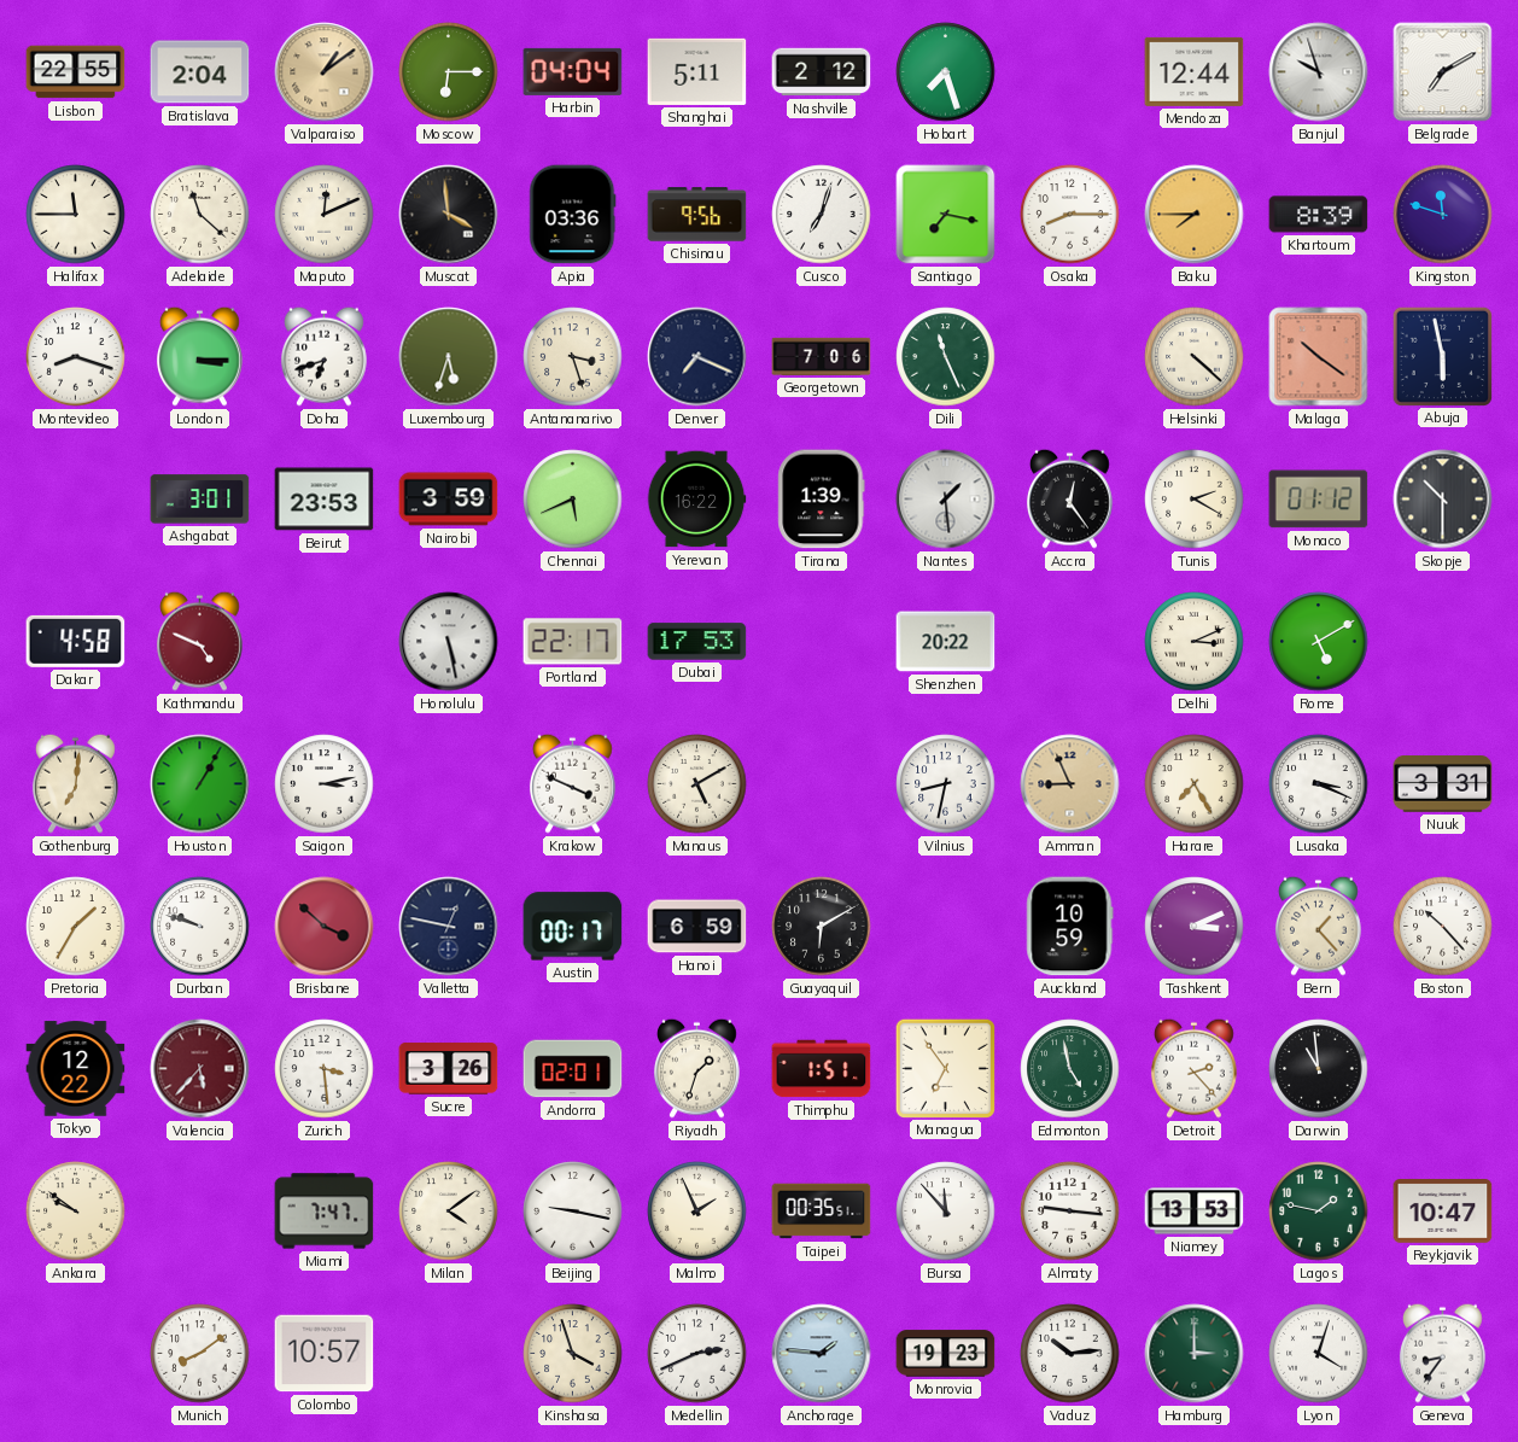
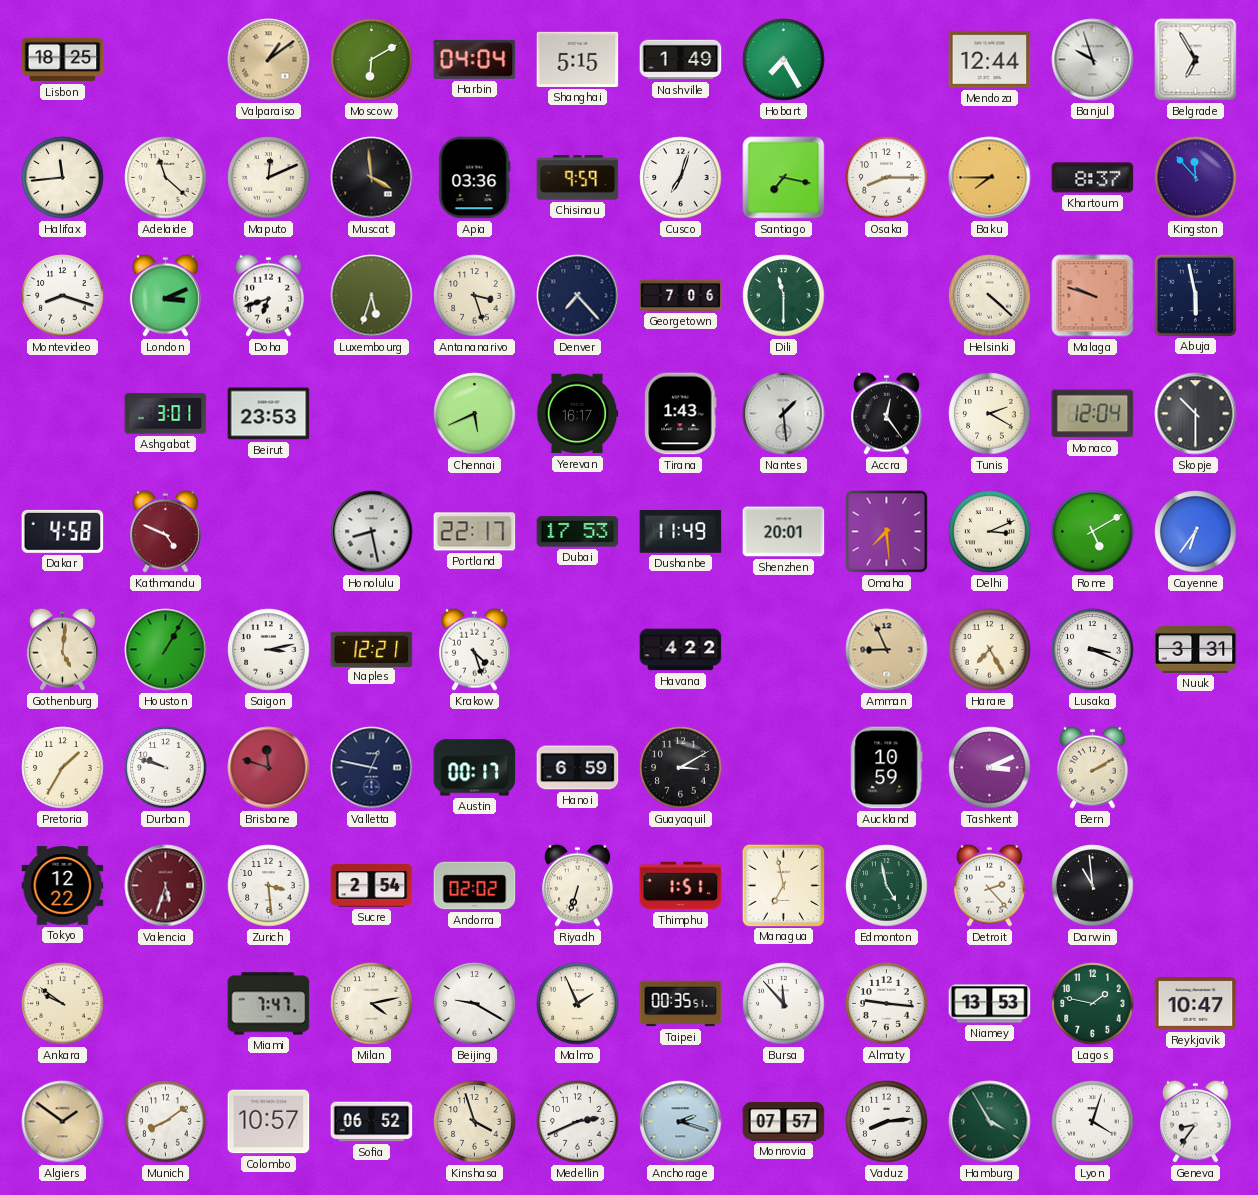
Lisbon: 22:55 -> 18:25
Bratislava: 2:04 -> none
Moscow: 6:15 -> 6:10
Shanghai: 5:11 -> 5:15
Nashville: 2:12 -> 1:49
Hobart: 7:27 -> 7:25
Belgrade: 7:10 -> 6:55
Halifax: 11:45 -> 11:44
Chisinau: 9:56 -> 9:59
Khartoum: 8:39 -> 8:37
Kingston: 11:48 -> 11:53
London: 3:15 -> 3:11
Denver: 7:19 -> 7:23
Dili: 11:26 -> 11:30
Malaga: 10:21 -> 9:48
Nairobi: 3:59 -> none
Yerevan: 16:22 -> 16:17
Tirana: 1:39 -> 1:43
Monaco: 01:12 -> 12:04
Honolulu: 5:28 -> 8:28
Dushanbe: none -> 11:49
Shenzhen: 20:22 -> 20:01
Omaha: none -> 7:29
Cayenne: none -> 6:36
Gothenburg: 7:01 -> 5:01
Naples: none -> 12:21
Krakow: 3:49 -> 4:27
Manaus: 5:10 -> none
Havana: none -> 4:22
Vilnius: 8:32 -> none
Brisbane: 3:52 -> 11:48
Guayaquil: 6:10 -> 3:10
Bern: 1:23 -> 2:10
Boston: 10:23 -> none
Valencia: 5:37 -> 5:33
Sucre: 3:26 -> 2:54
Andorra: 02:01 -> 02:02
Riyadh: 1:33 -> 6:33
Managua: 6:54 -> 6:58
Milan: 4:09 -> 4:13
Beijing: 9:17 -> 9:20
Algiers: none -> 1:51
Sofia: none -> 06:52
Anchorage: 1:46 -> 2:18
Monrovia: 19:23 -> 07:57
Vaduz: 10:14 -> 8:14
Hamburg: 3:00 -> 3:55
